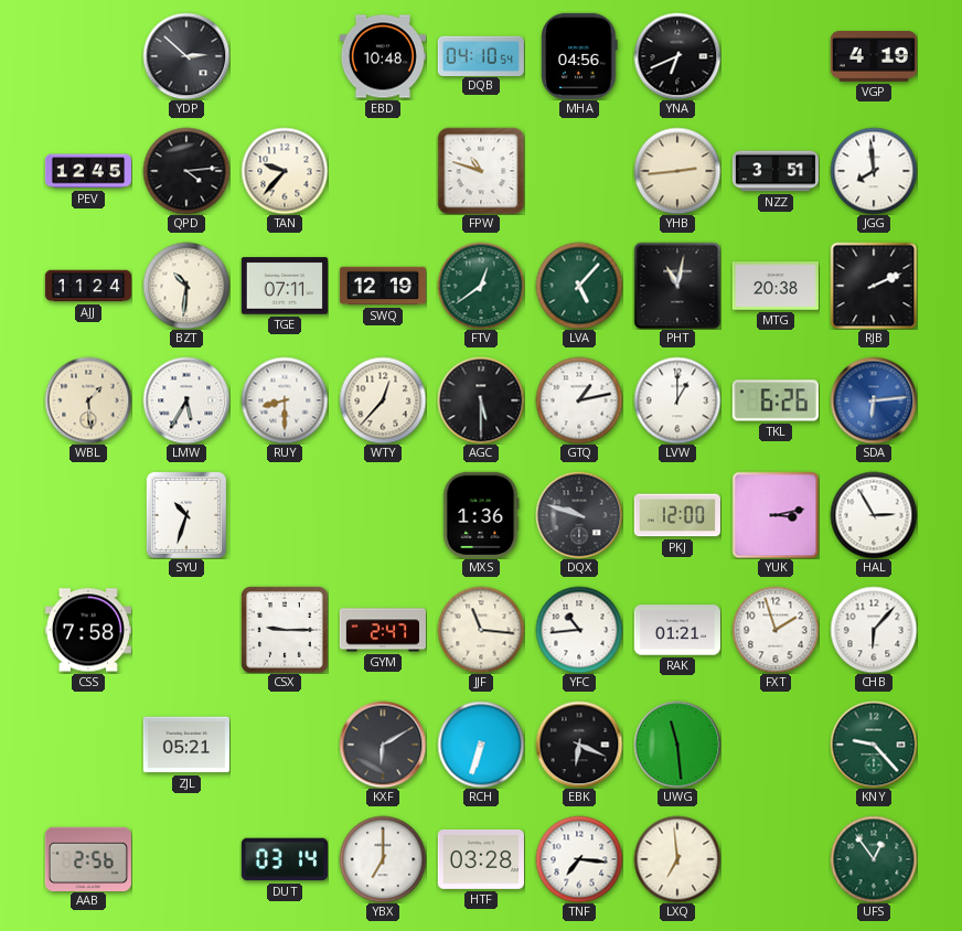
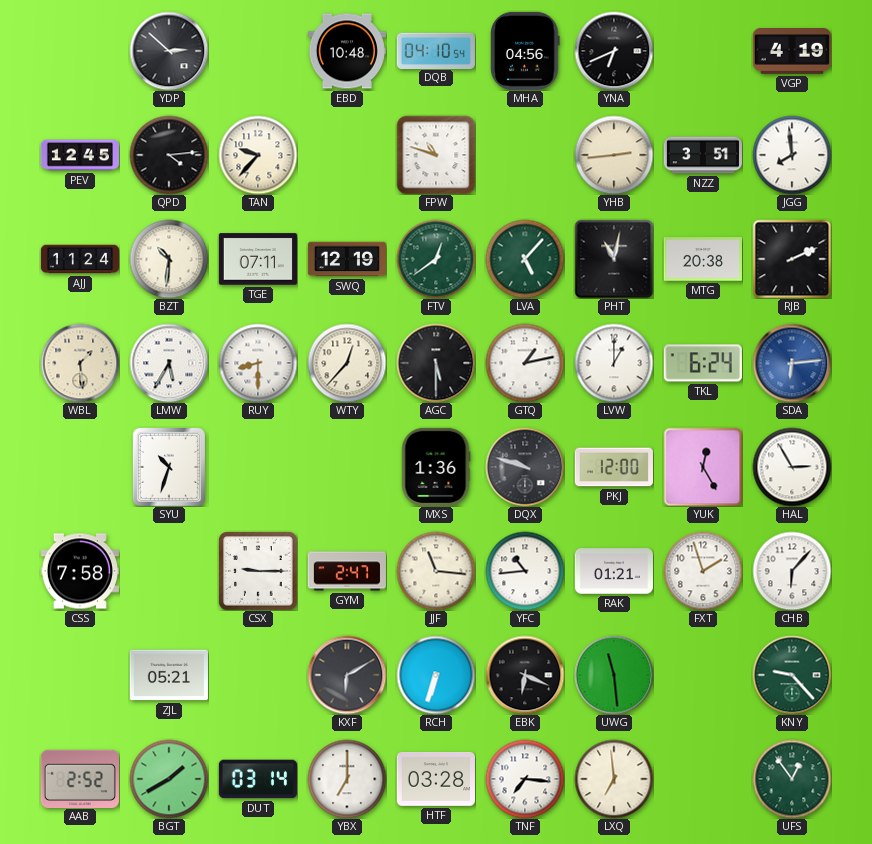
TKL: 6:26 -> 6:24
YUK: 3:13 -> 12:25
AAB: 2:56 -> 2:52
BGT: none -> 1:40
